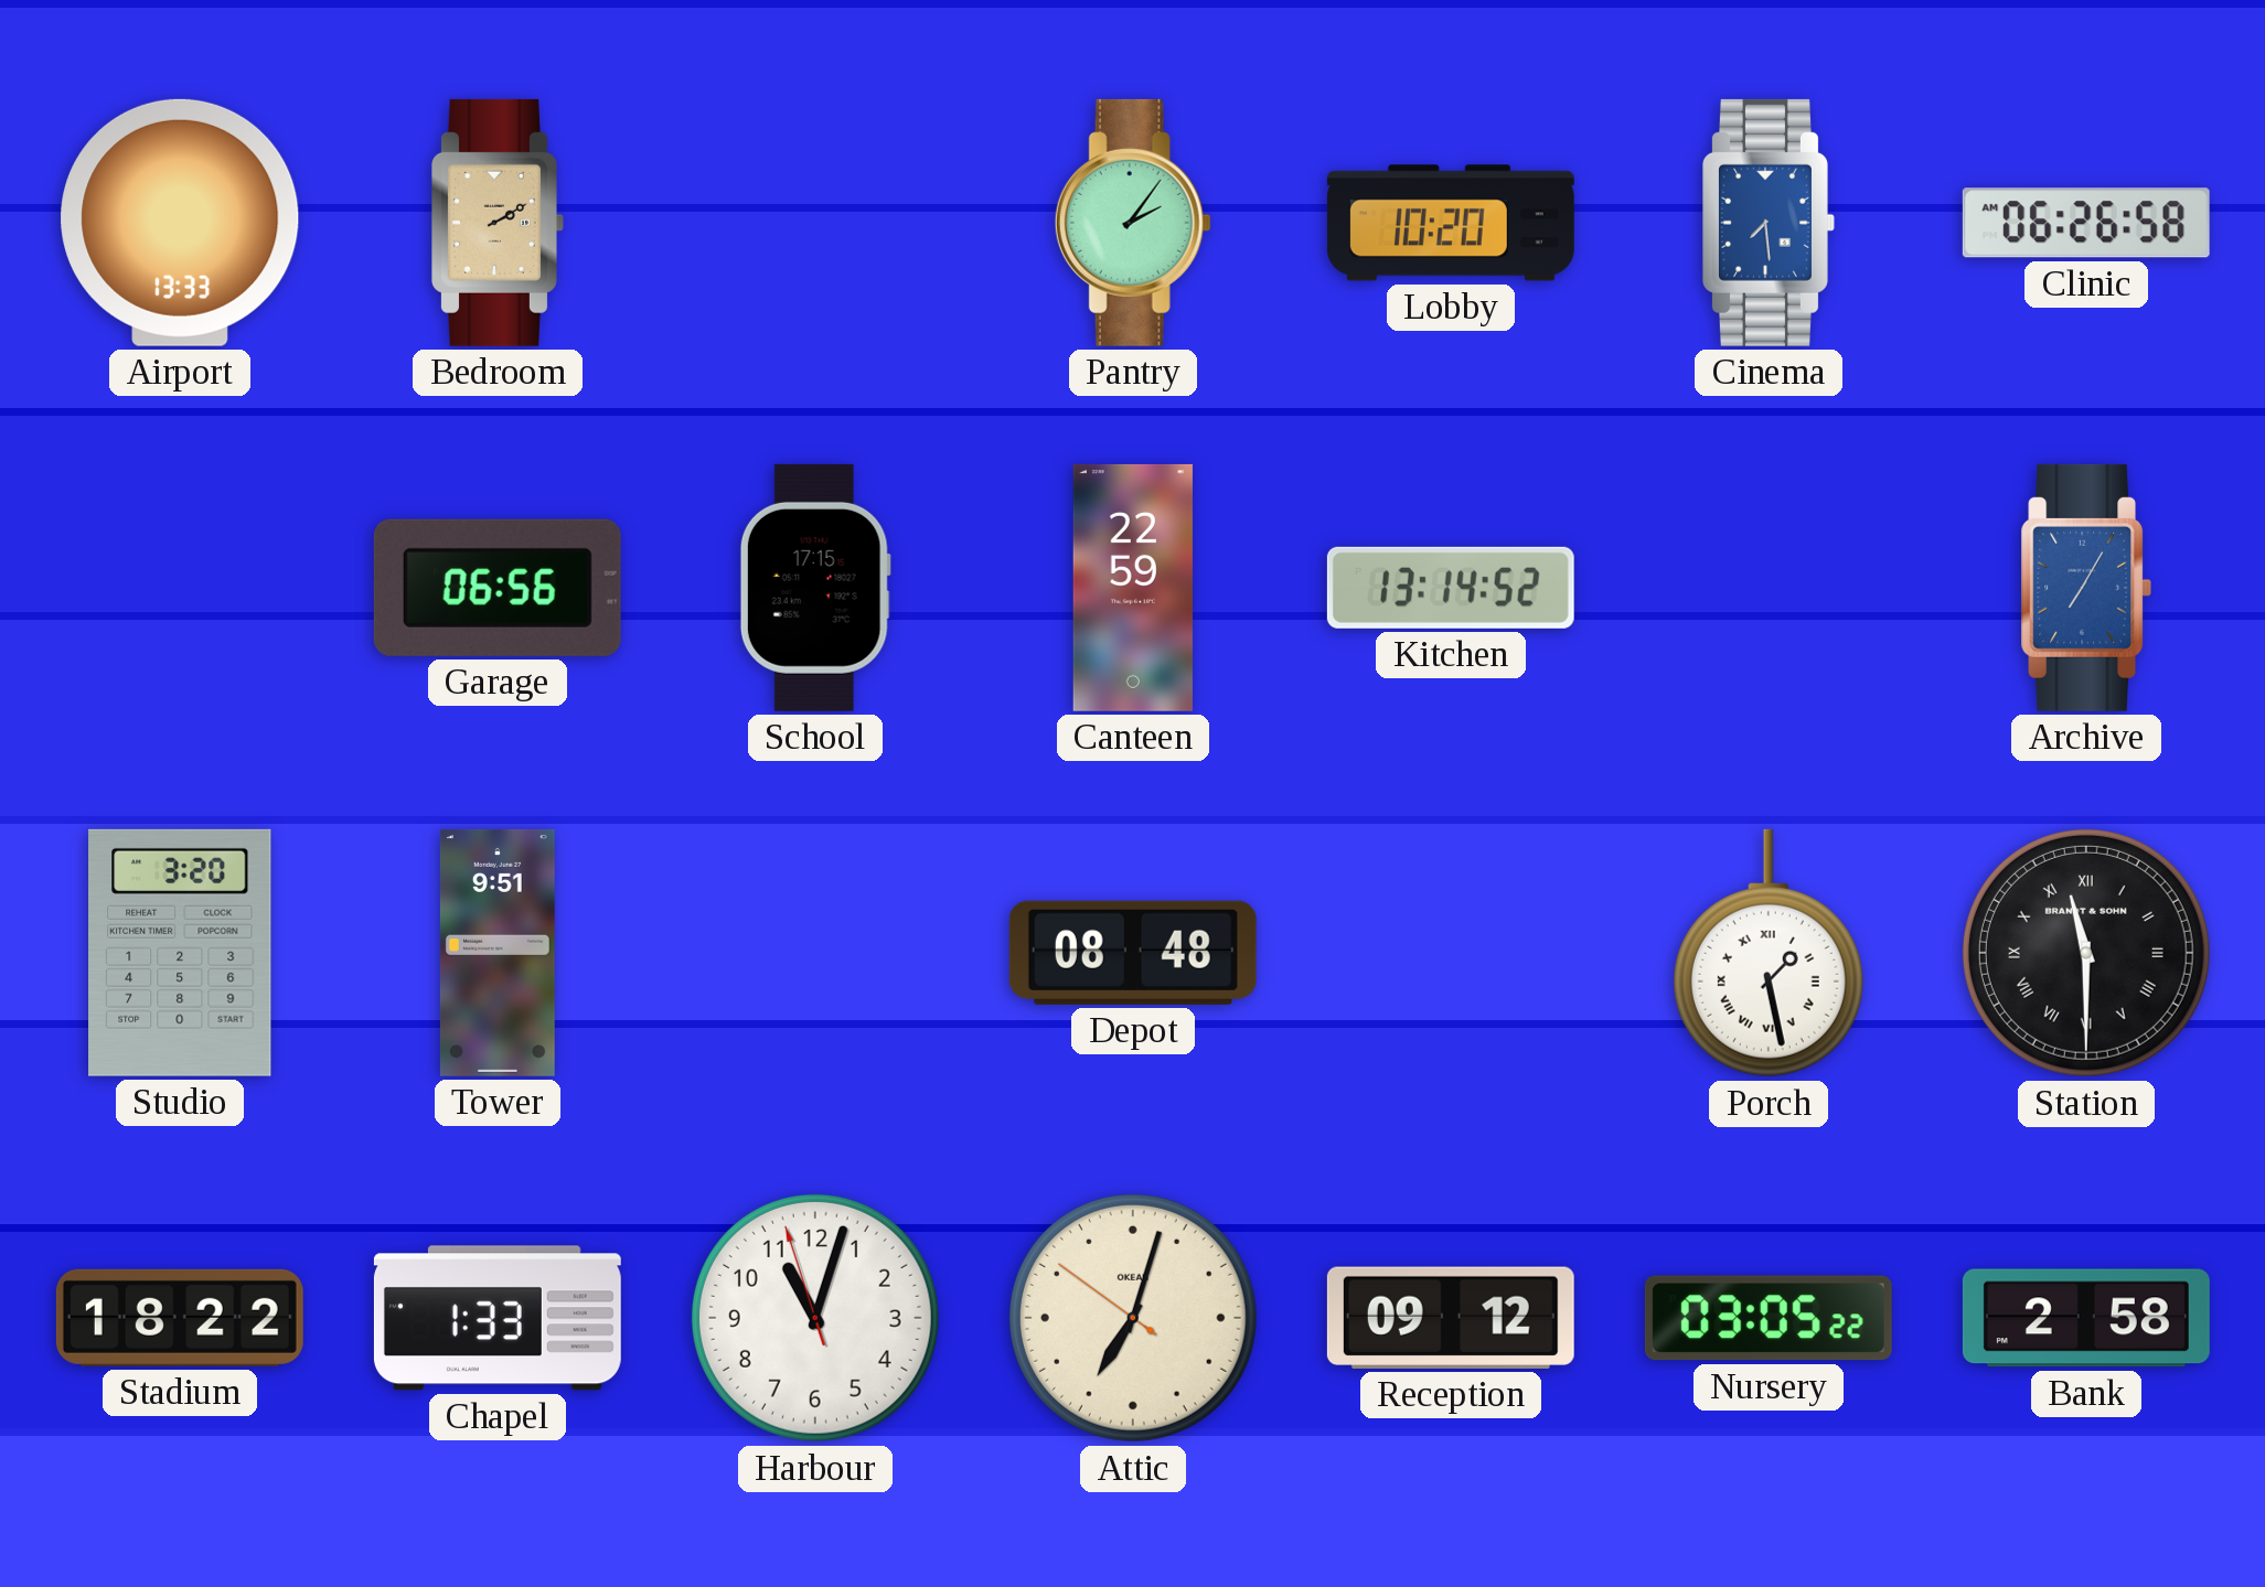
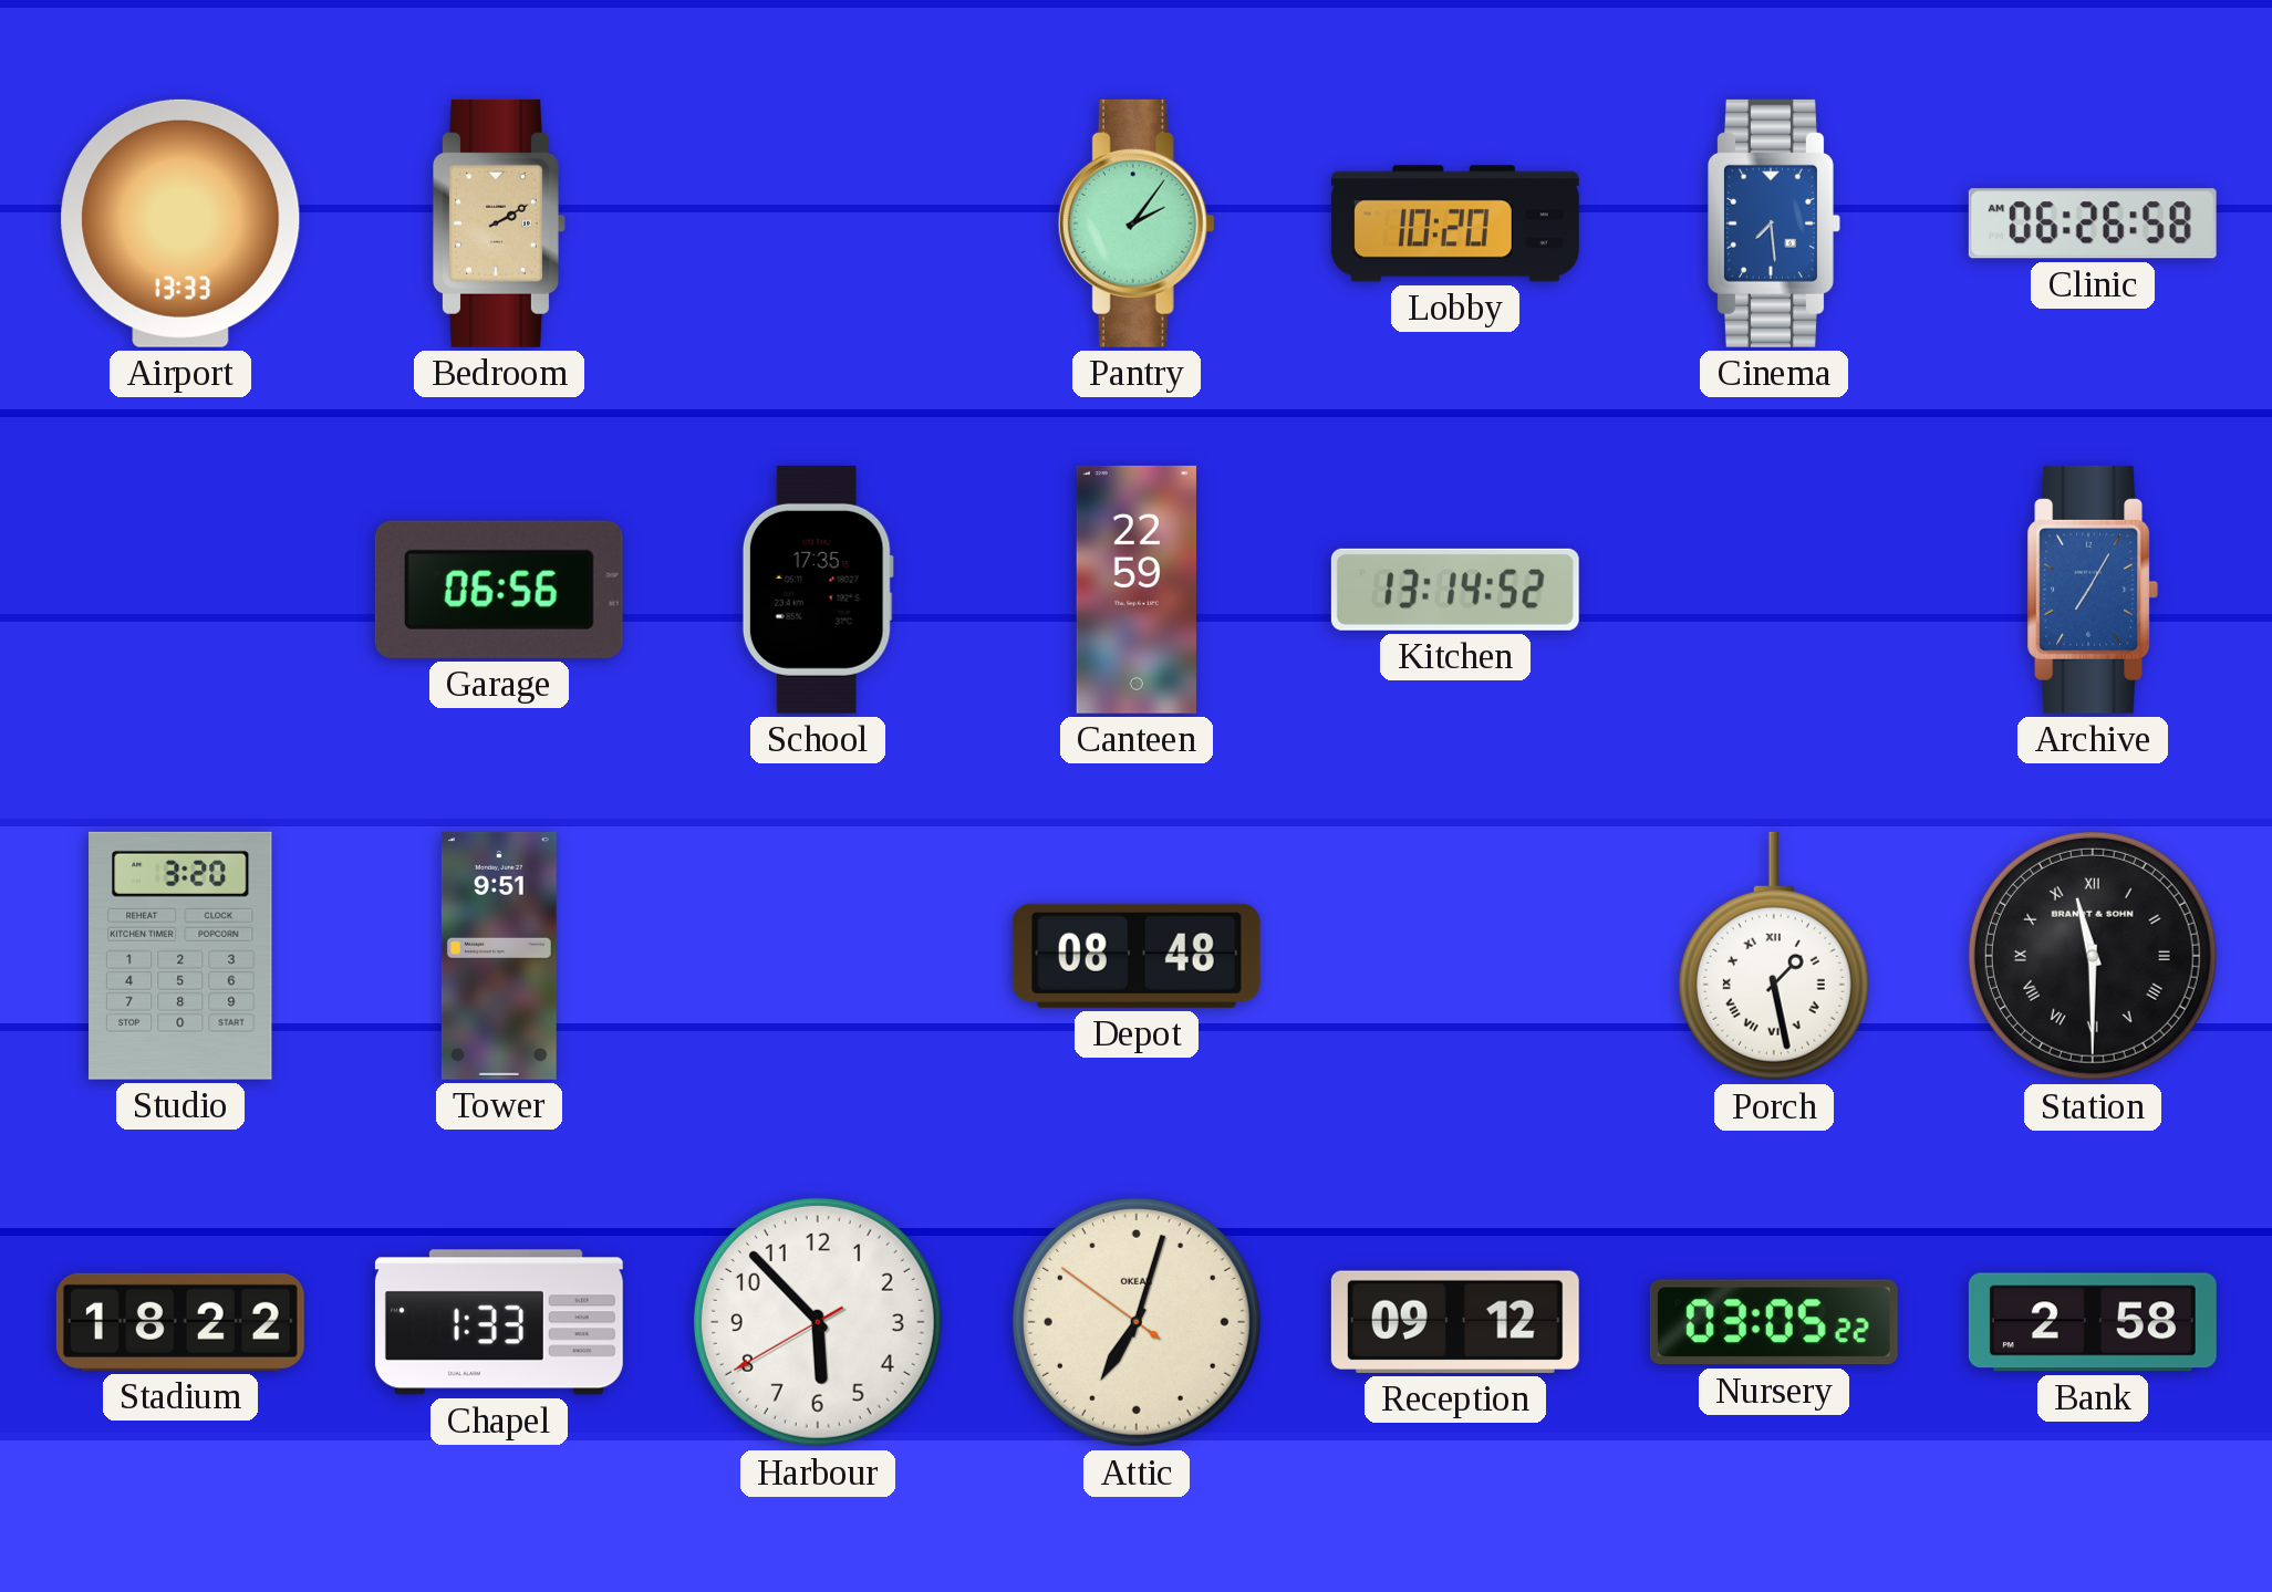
School: 17:15 -> 17:35
Harbour: 11:02 -> 5:52
